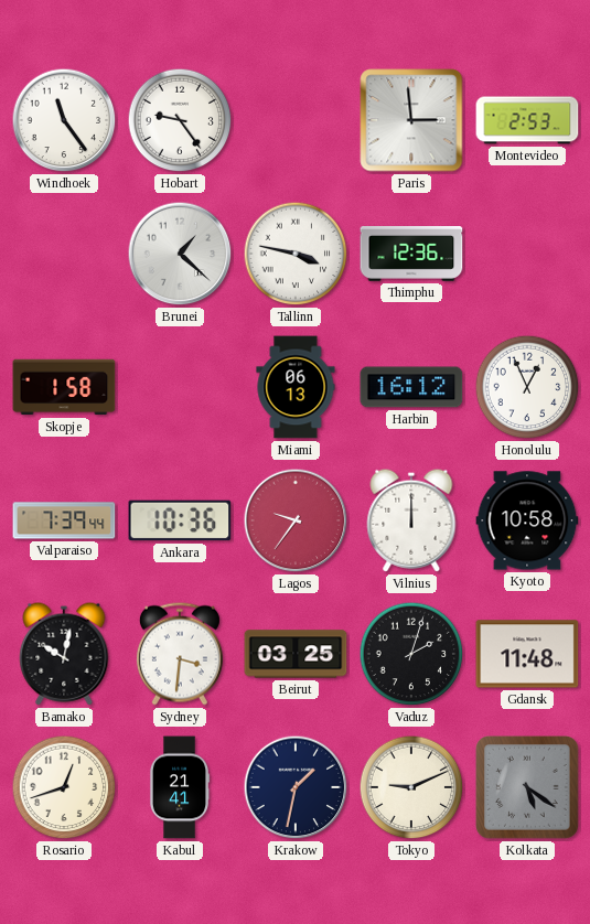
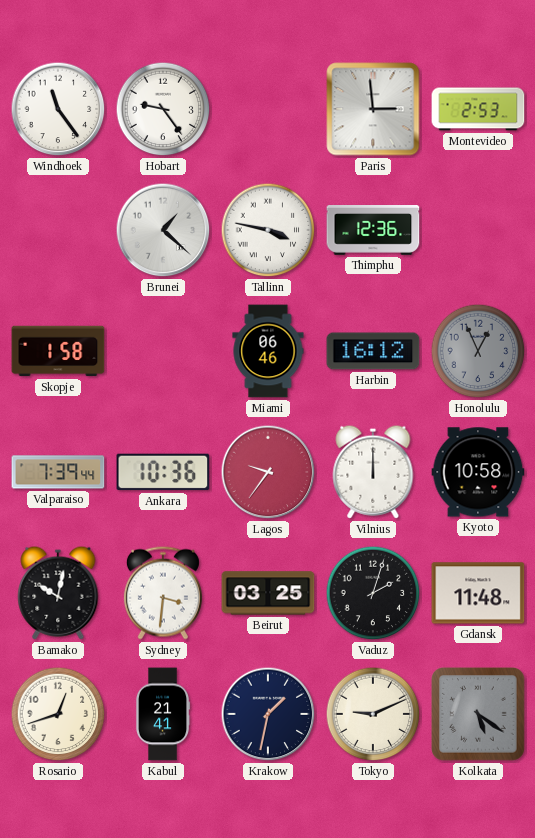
Miami: 06:13 -> 06:46
Honolulu dial: white -> grey
